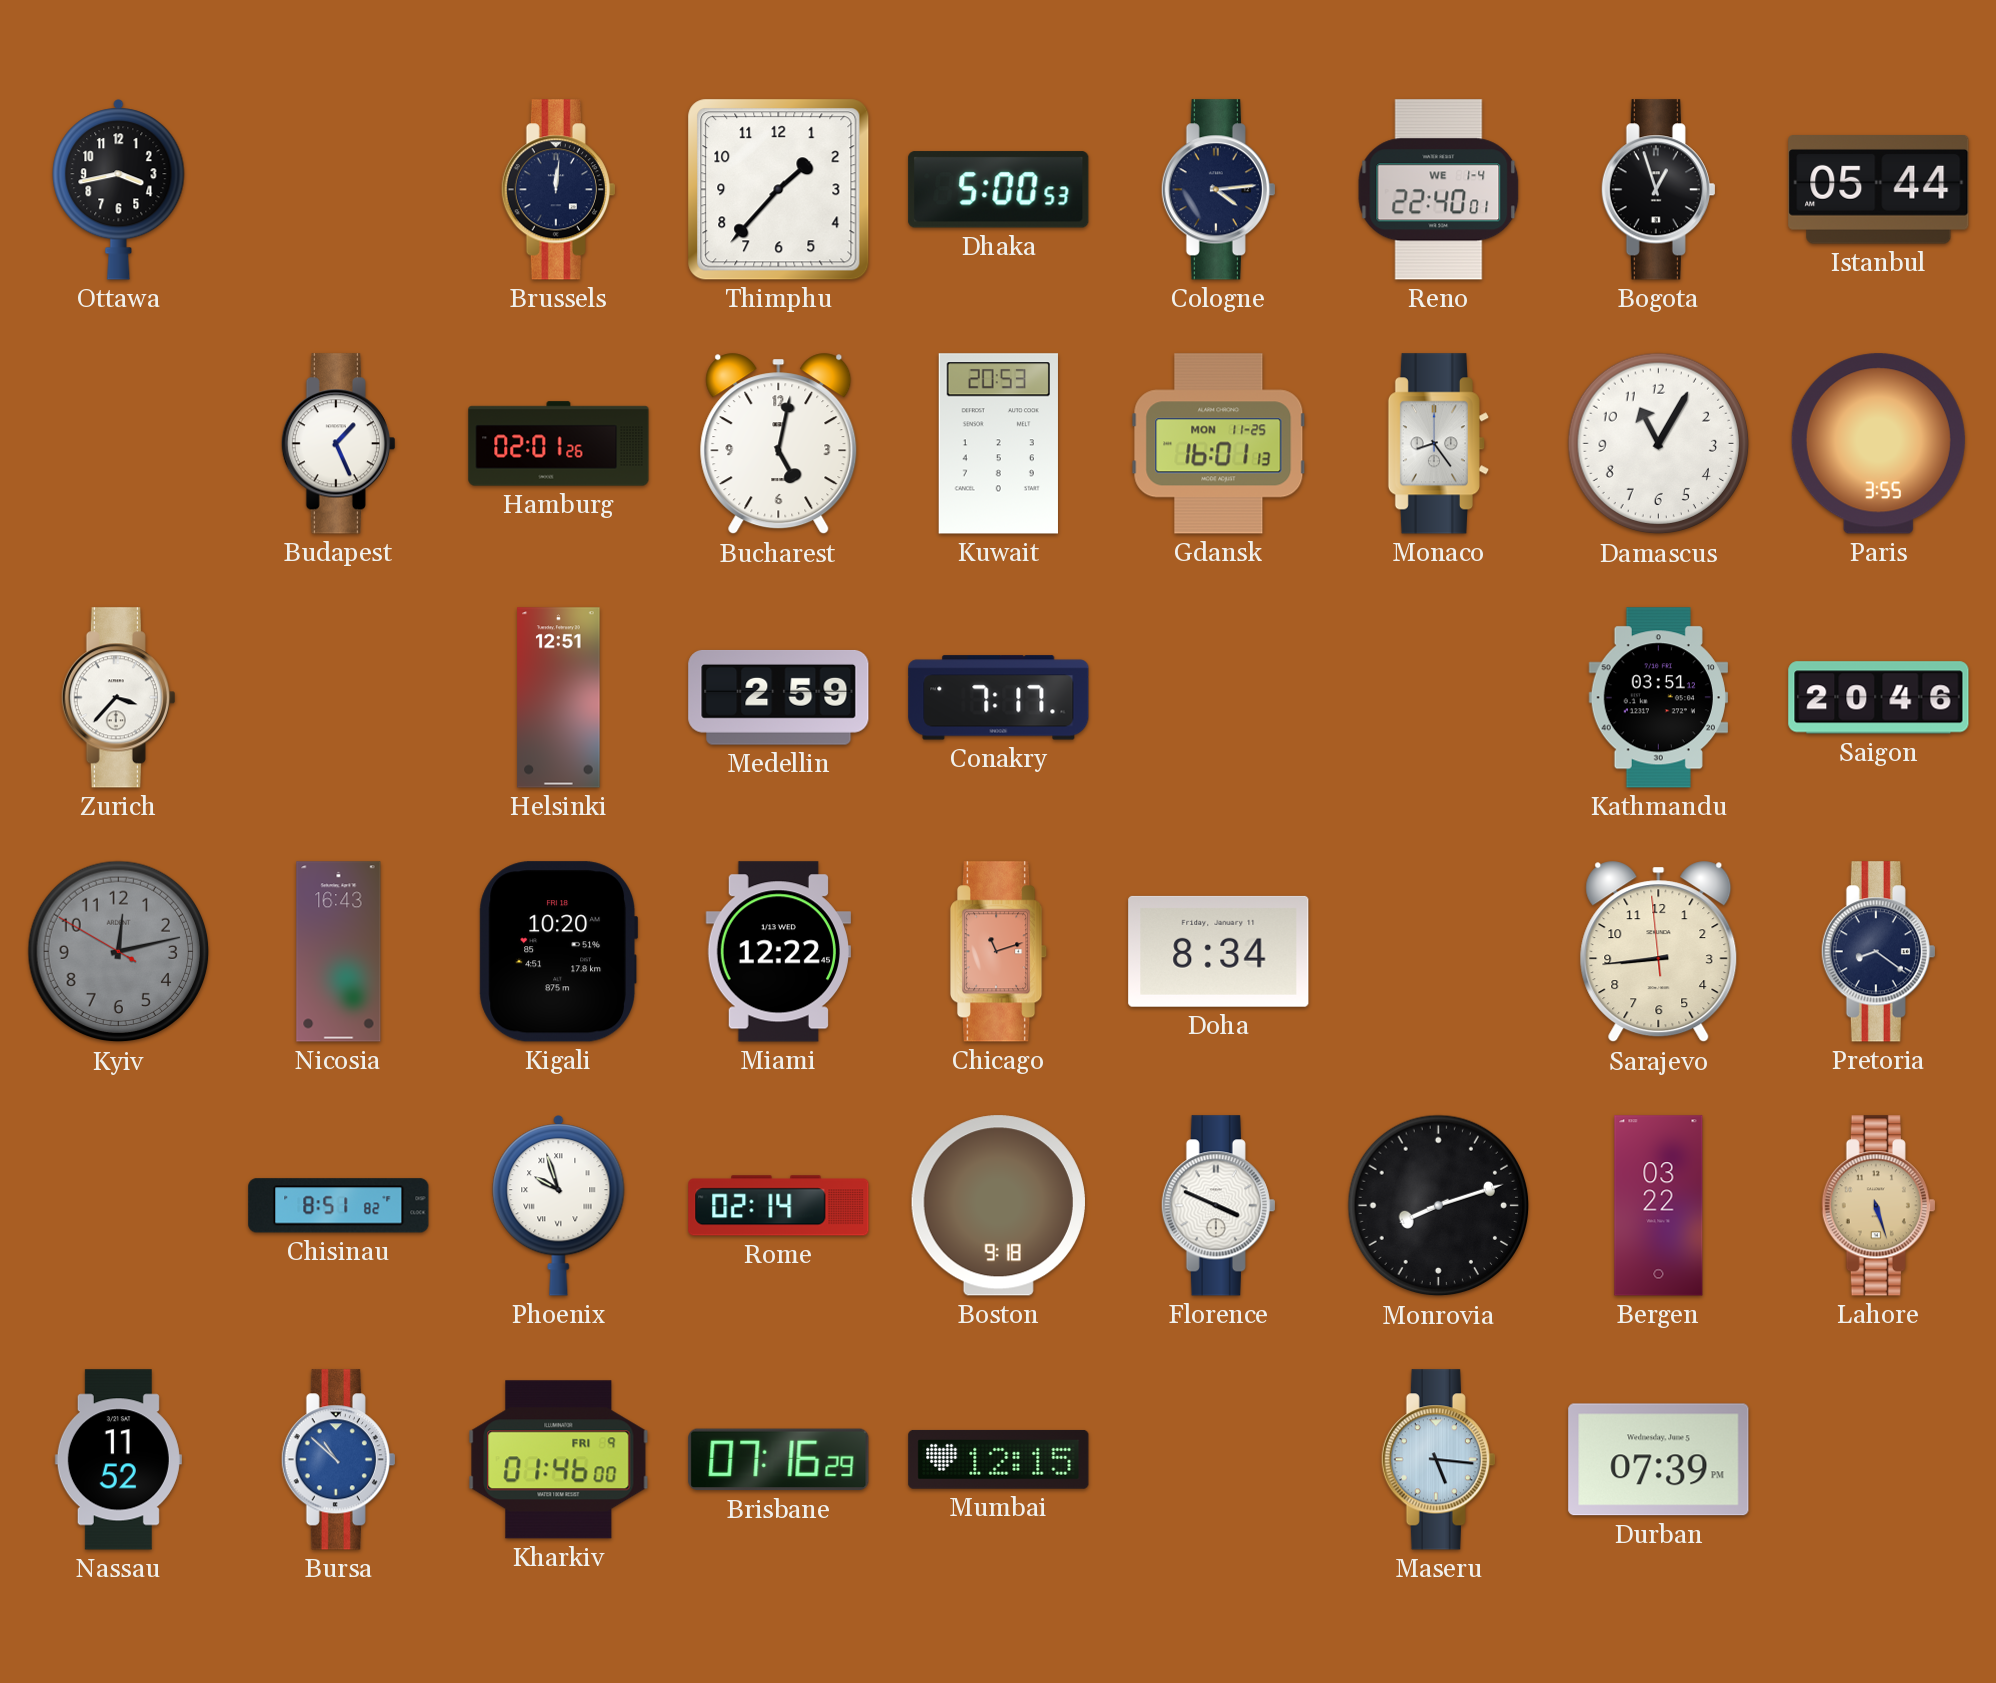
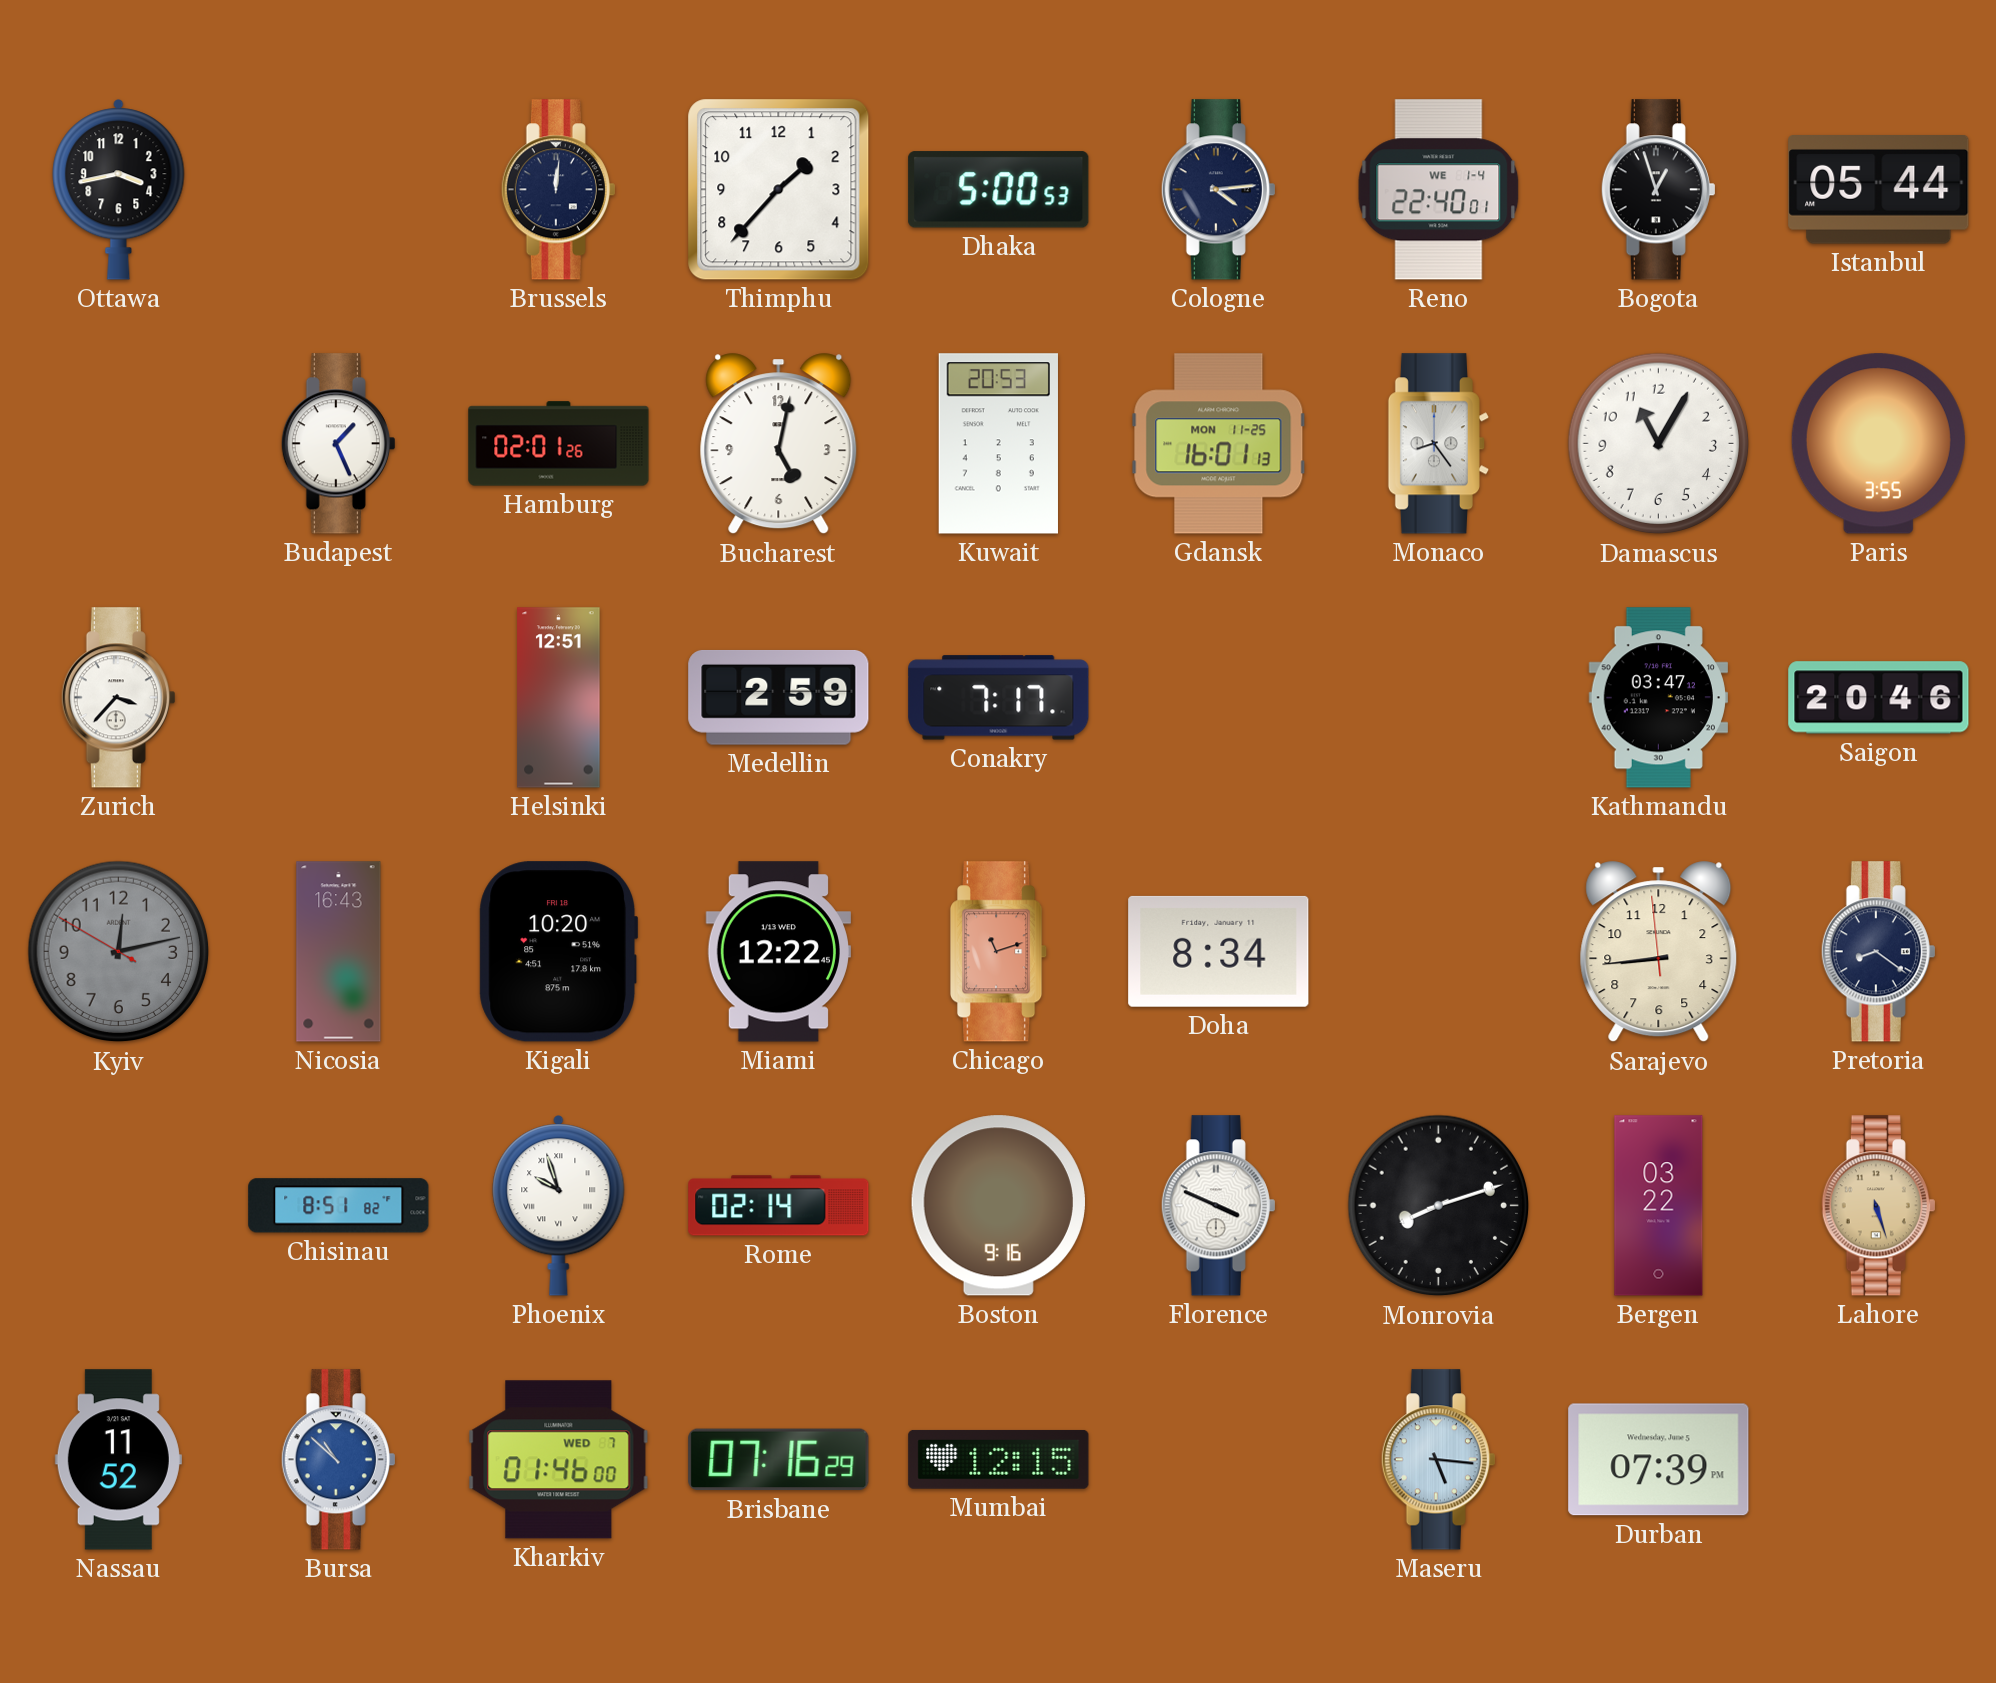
Kathmandu: 03:51 -> 03:47
Boston: 9:18 -> 9:16
Kharkiv date: FRI 9 -> WED 7
